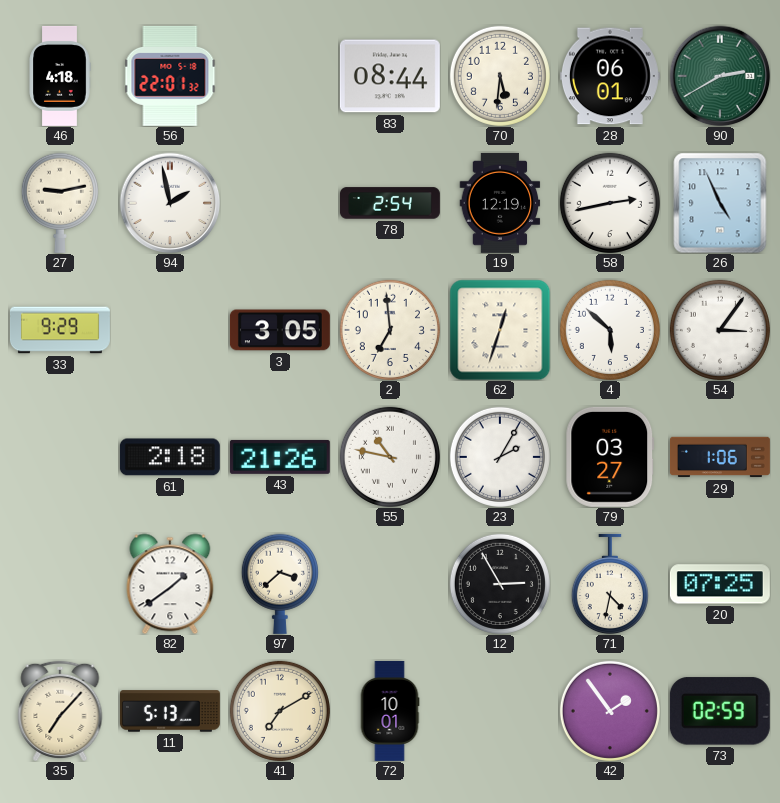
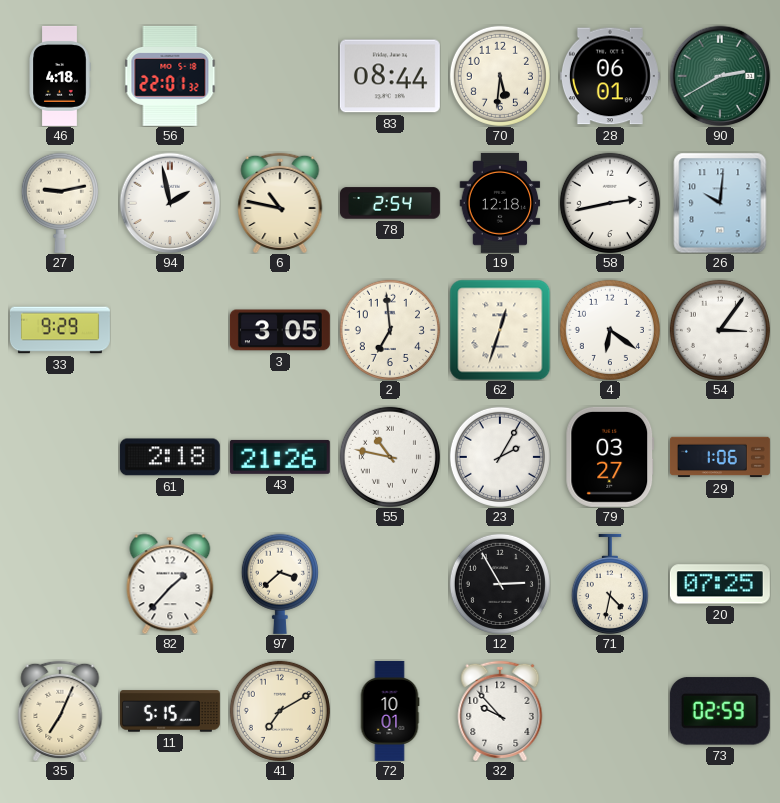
6: none -> 10:47
19: 12:19 -> 12:18
26: 4:56 -> 10:01
4: 5:52 -> 6:21
82: 1:39 -> 1:37
35: 7:07 -> 7:04
11: 5:13 -> 5:15
32: none -> 9:53
42: 1:54 -> none
